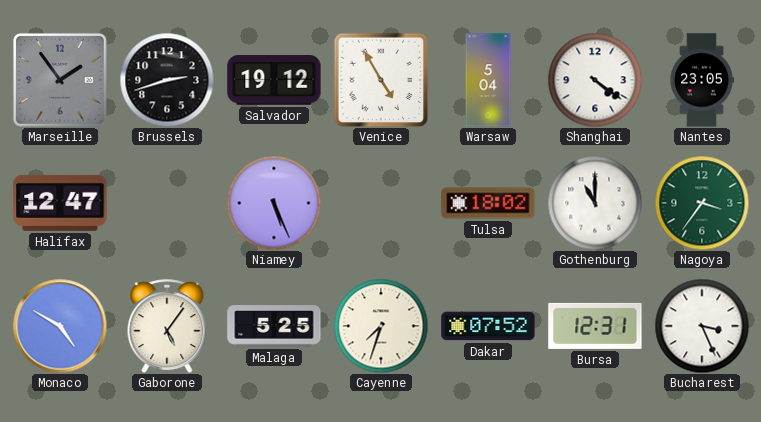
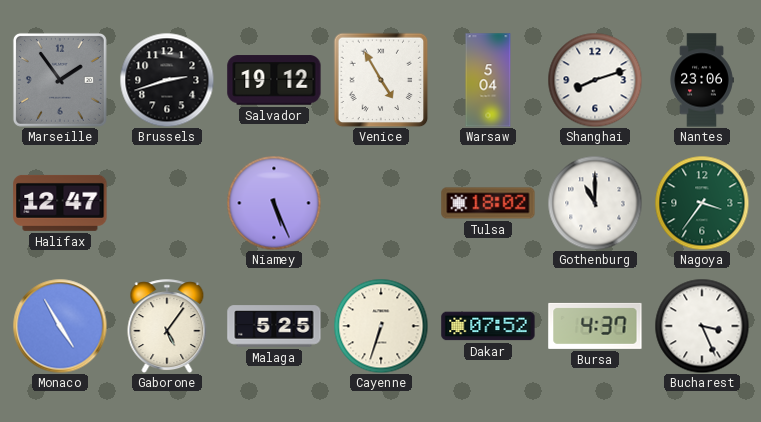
Shanghai: 4:21 -> 8:12
Nantes: 23:05 -> 23:06
Monaco: 4:50 -> 4:55
Cayenne: 7:33 -> 6:33
Bursa: 12:31 -> 4:37
